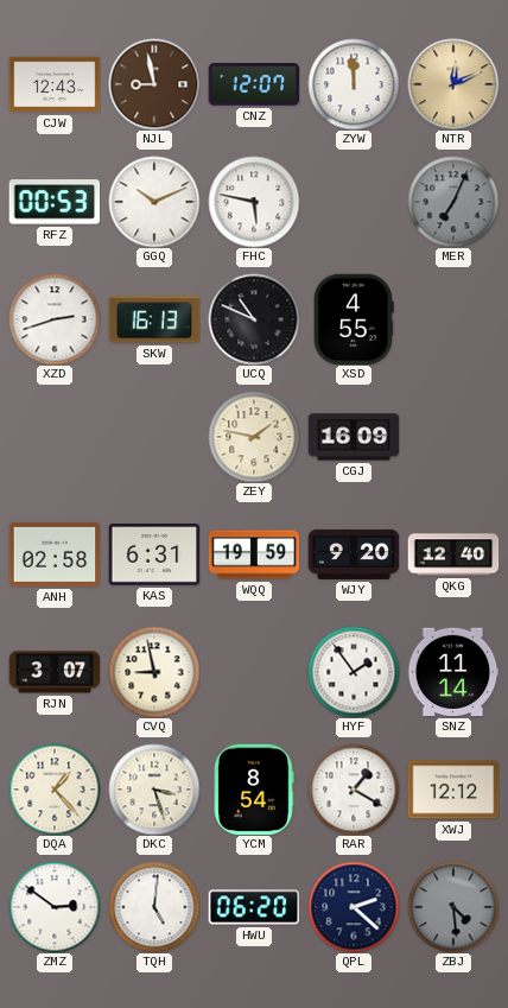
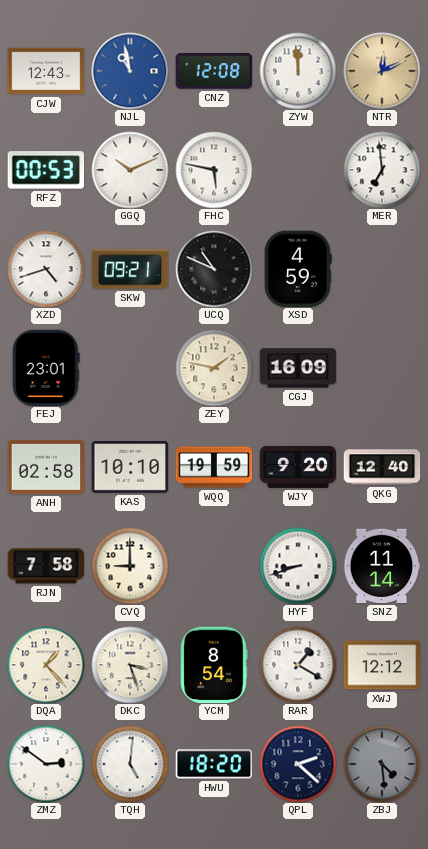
NJL: 8:58 -> 10:58
NJL dial: brown -> blue
CNZ: 12:07 -> 12:08
MER: 7:04 -> 6:59
MER dial: grey -> white
XZD: 2:42 -> 4:42
SKW: 16:13 -> 09:21
XSD: 4:55 -> 4:59
FEJ: none -> 23:01
KAS: 6:31 -> 10:10
RJN: 3:07 -> 7:58
CVQ: 8:58 -> 9:00
HYF: 1:54 -> 8:42
HWU: 06:20 -> 18:20
